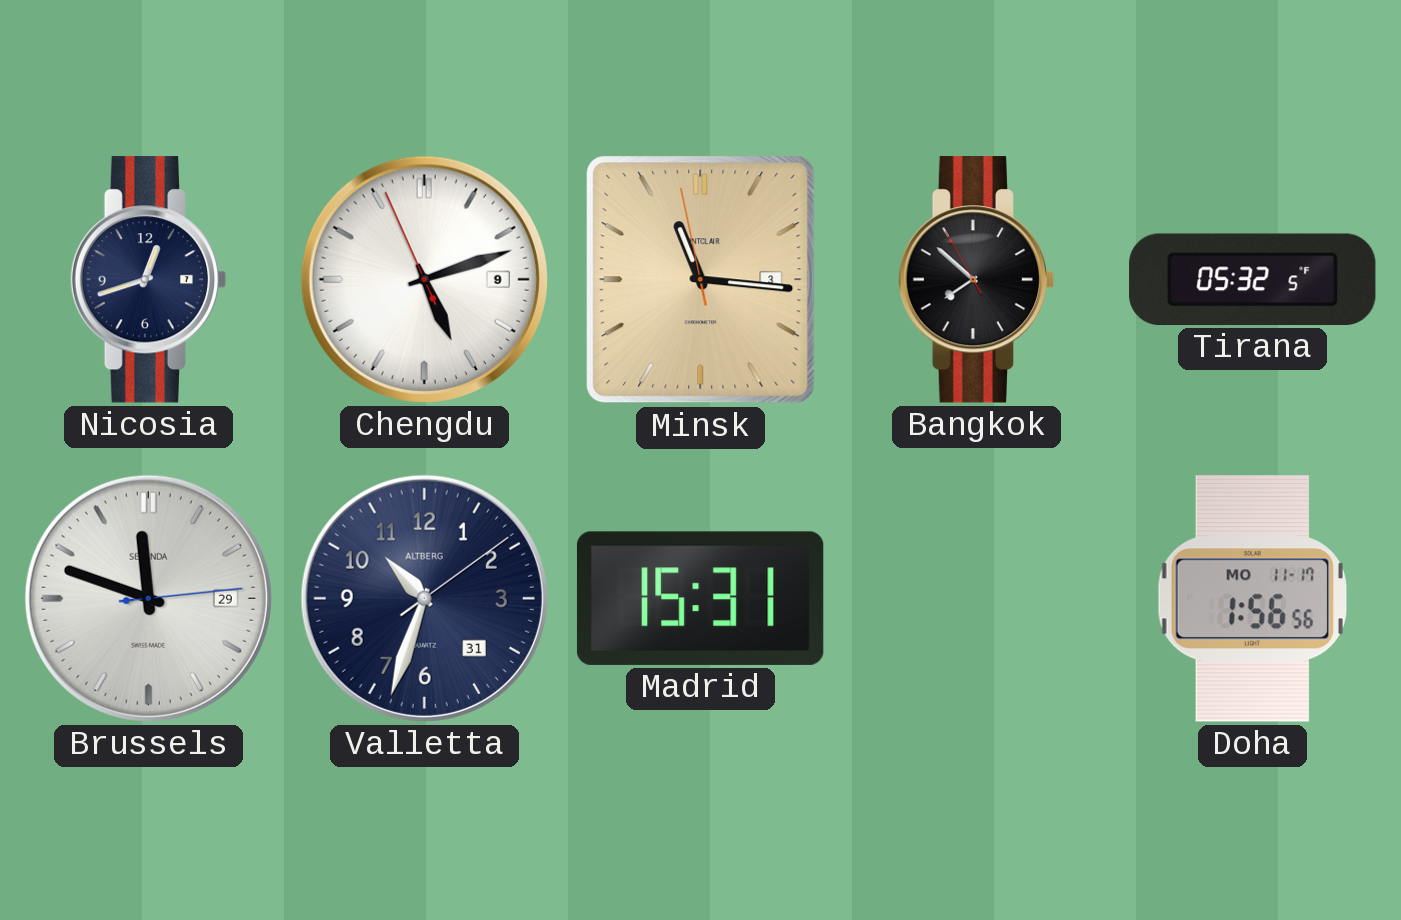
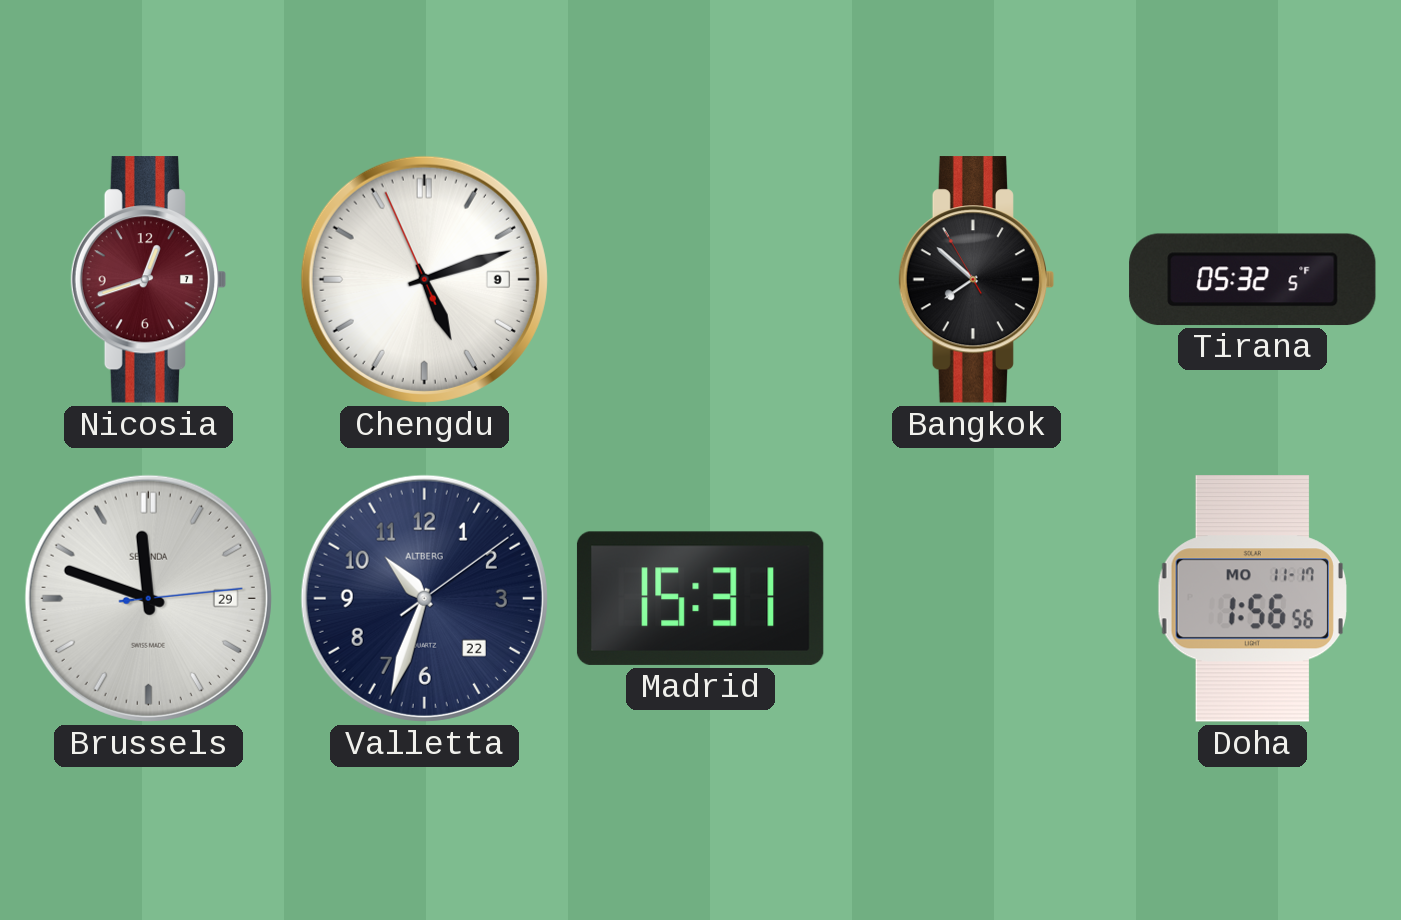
Nicosia dial: navy -> burgundy
Minsk: 11:15 -> none
Valletta date: 31 -> 22
